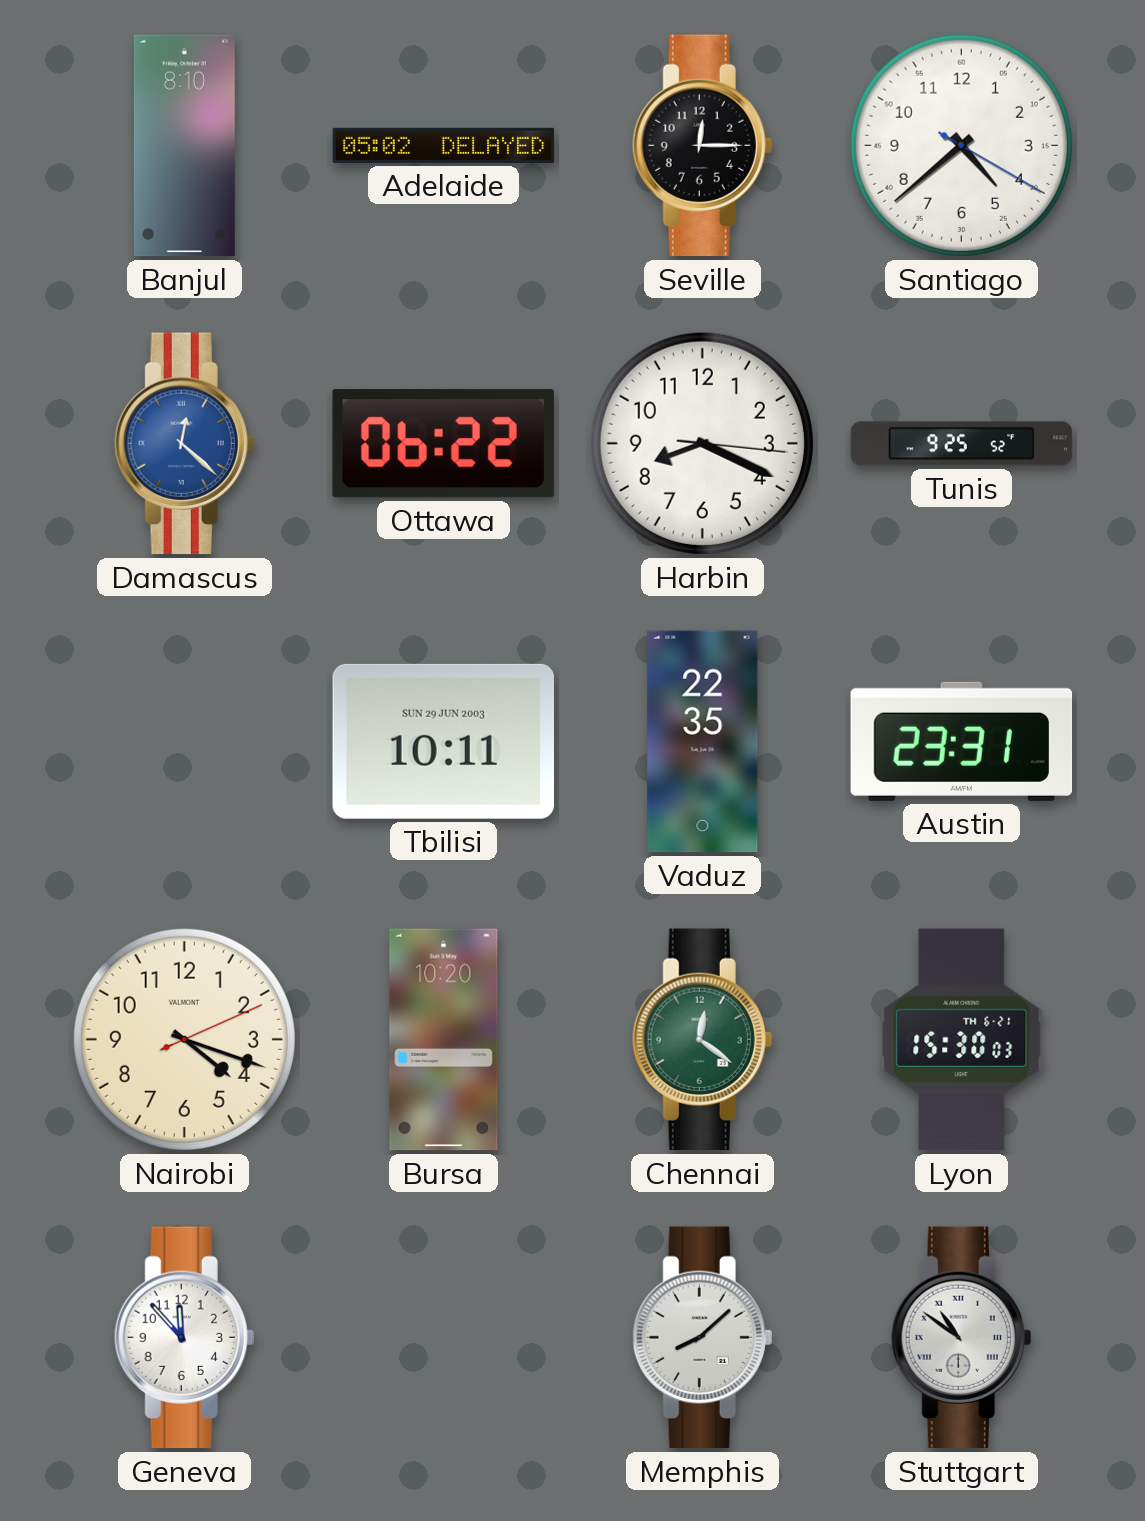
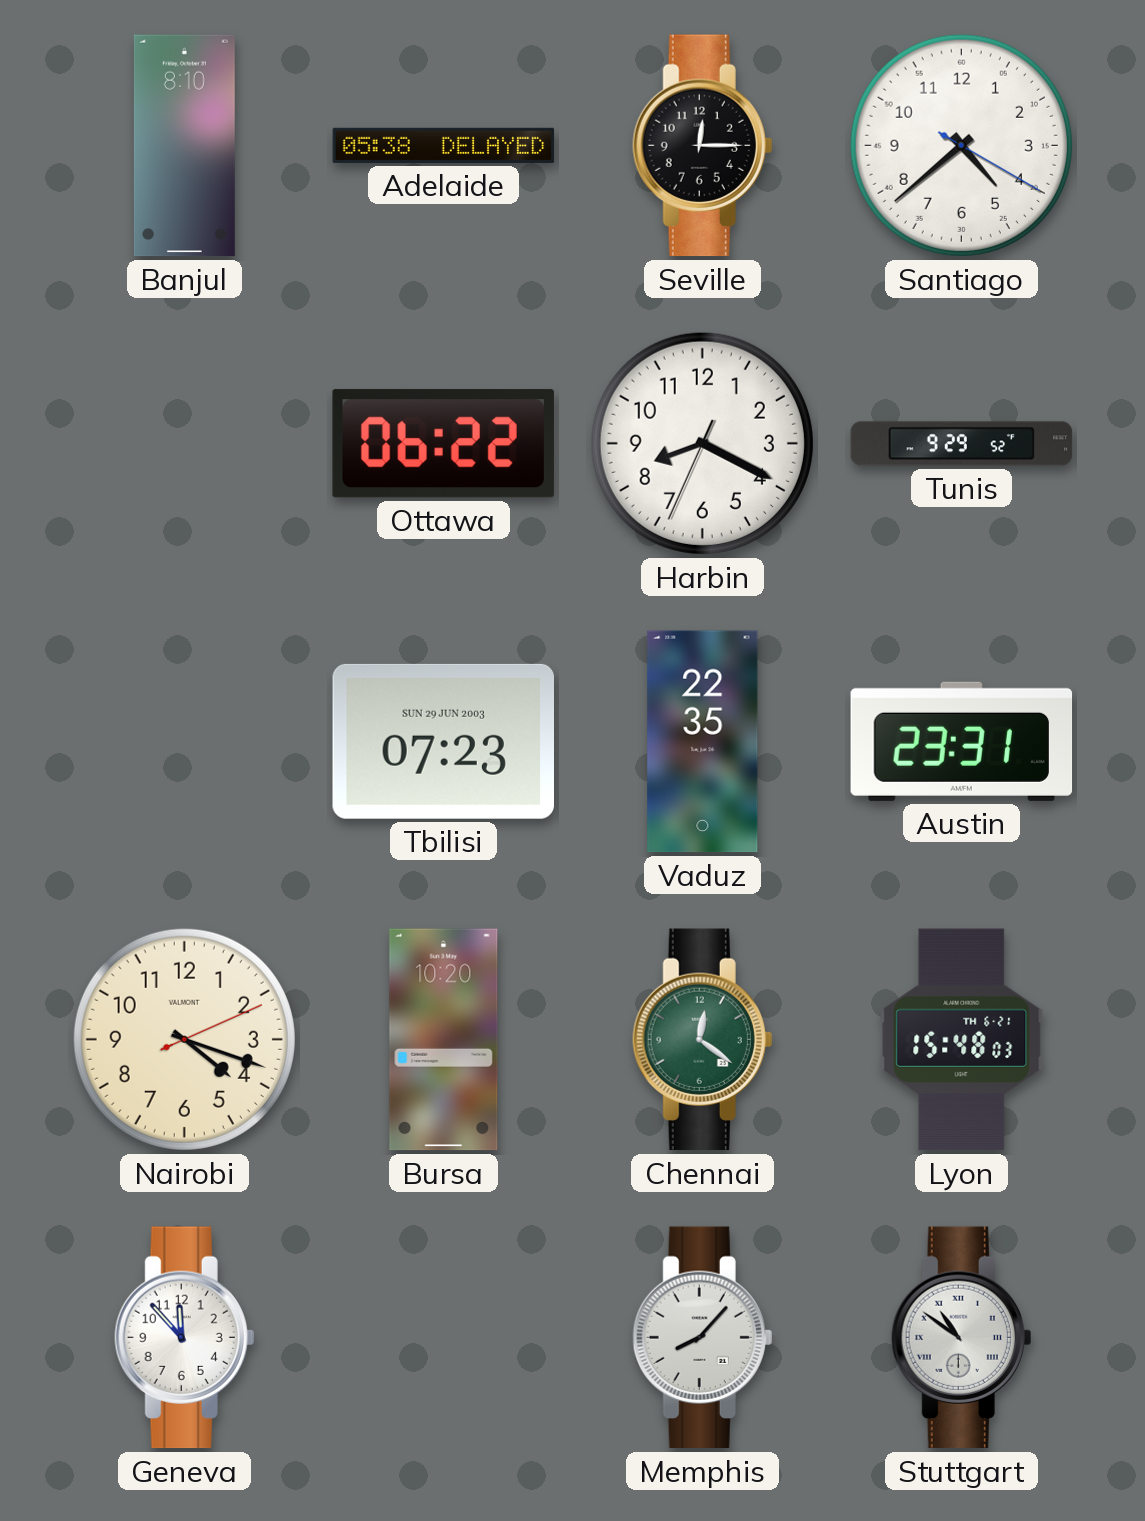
Adelaide: 05:02 -> 05:38
Damascus: 12:22 -> none
Harbin: 8:19:16 -> 8:19:34
Tunis: 9:25 -> 9:29
Tbilisi: 10:11 -> 07:23
Lyon: 15:30 -> 15:48
Memphis: 8:08 -> 8:07
